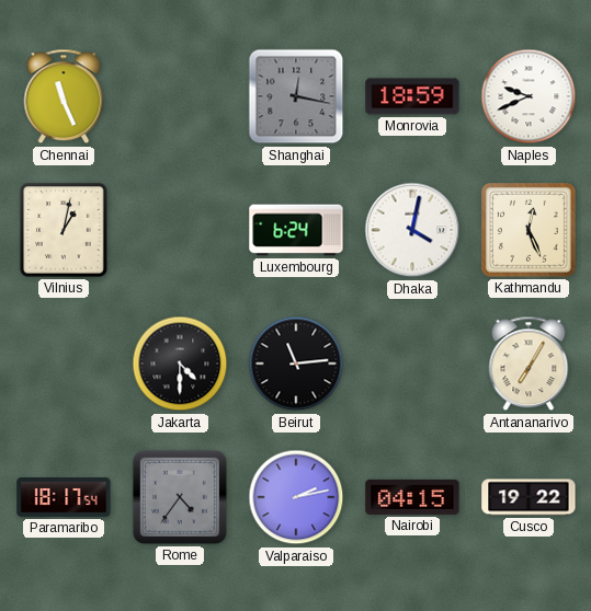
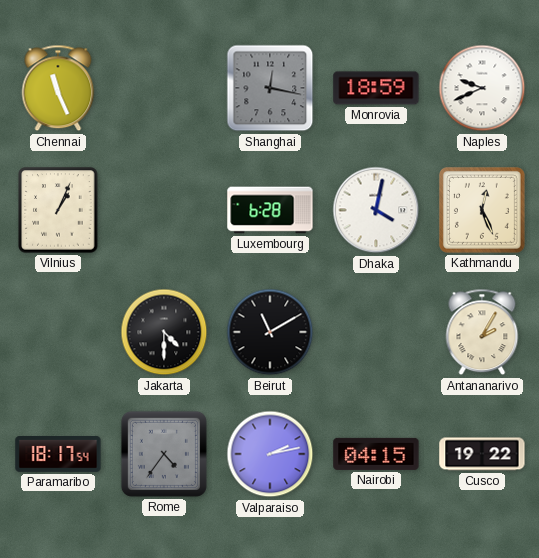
Vilnius: 1:02 -> 1:04
Luxembourg: 6:24 -> 6:28
Beirut: 11:14 -> 11:10
Antananarivo: 7:05 -> 2:05
